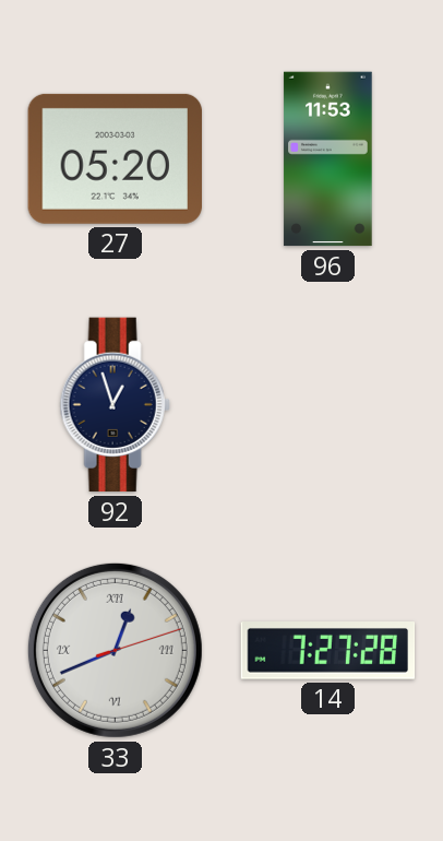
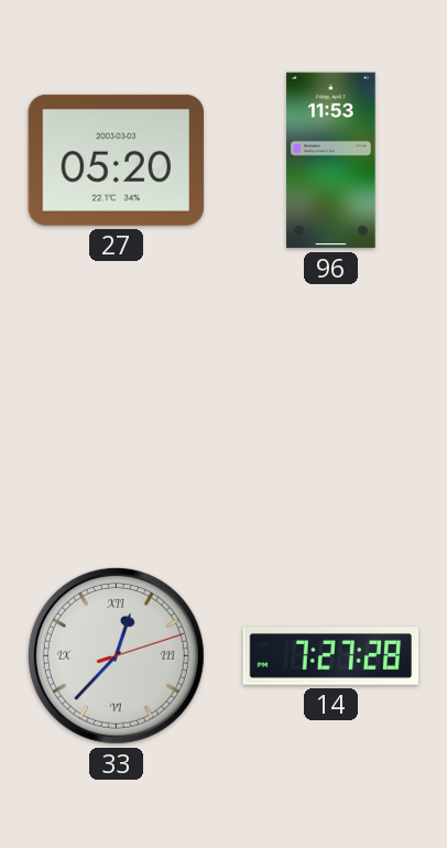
92: 12:57 -> none
33: 12:41 -> 12:37
